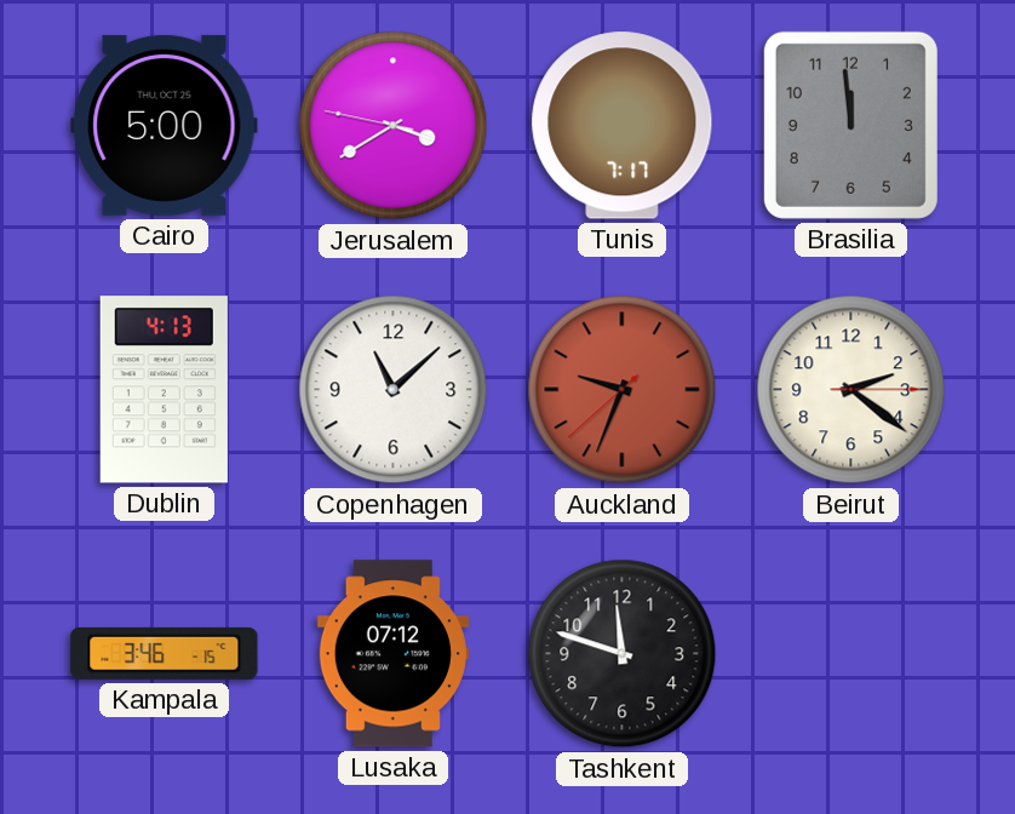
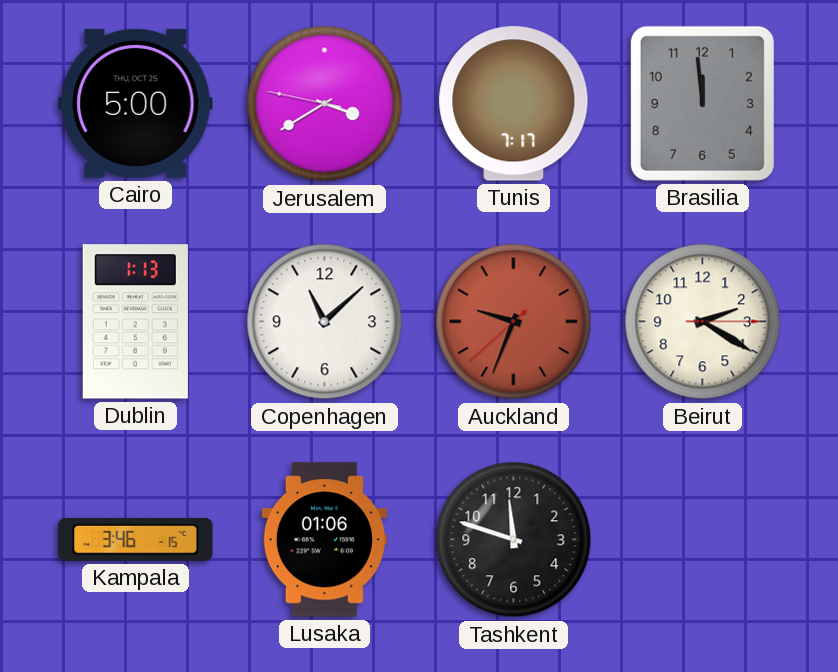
Dublin: 4:13 -> 1:13
Beirut: 2:21 -> 2:20
Lusaka: 07:12 -> 01:06
